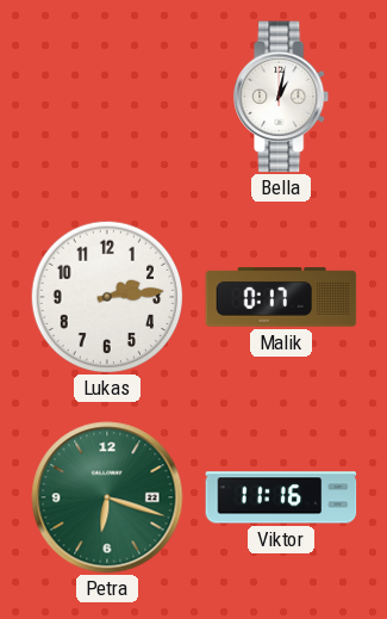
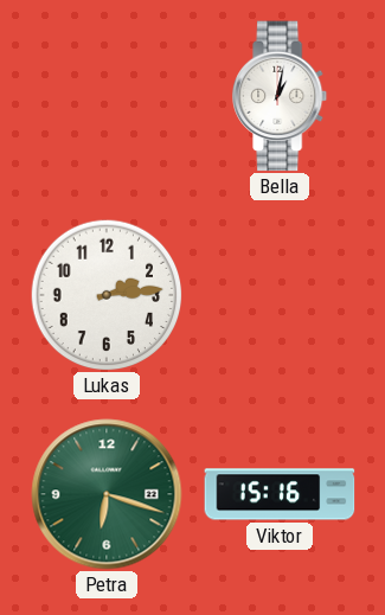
Malik: 0:17 -> none
Viktor: 11:16 -> 15:16
